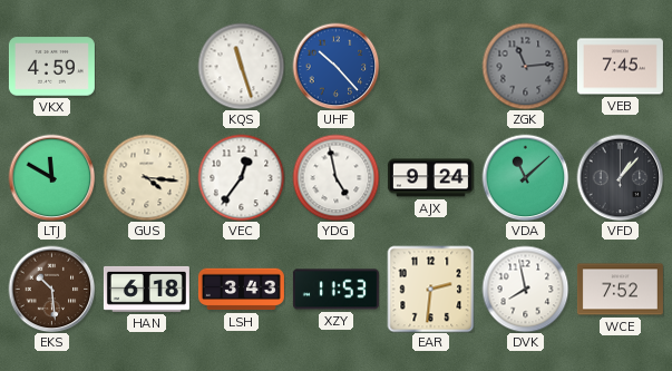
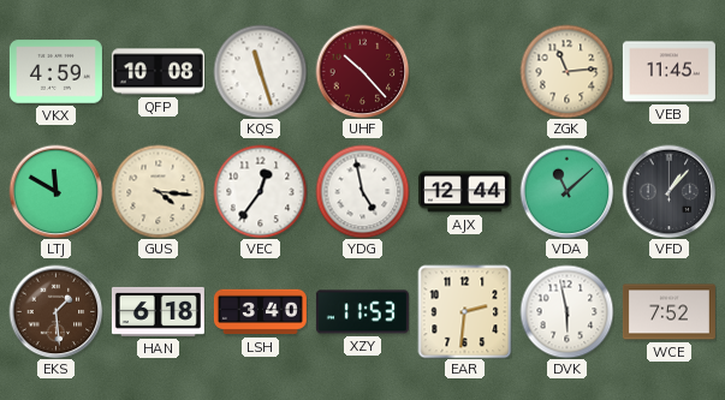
QFP: none -> 10:08
UHF dial: blue -> burgundy
ZGK dial: grey -> cream
VEB: 7:45 -> 11:45
AJX: 9:24 -> 12:44
EKS: 10:29 -> 1:29
LSH: 3:43 -> 3:40
DVK: 7:58 -> 5:58
